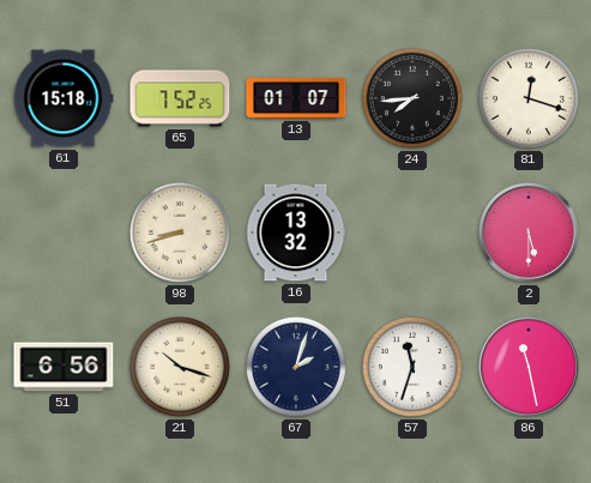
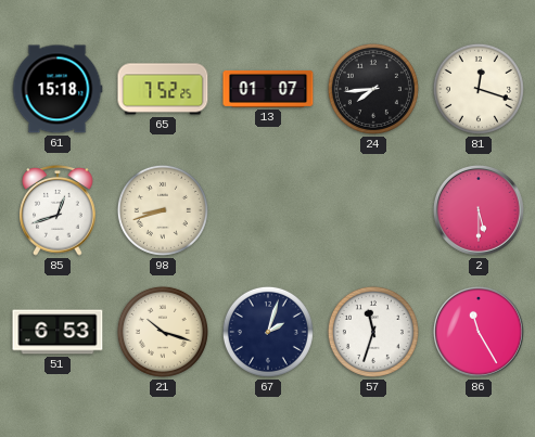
85: none -> 12:42
16: 13:32 -> none
51: 6:56 -> 6:53
86: 11:28 -> 11:25
